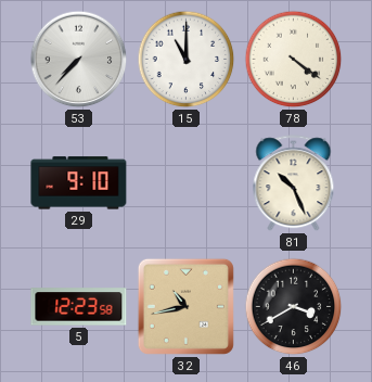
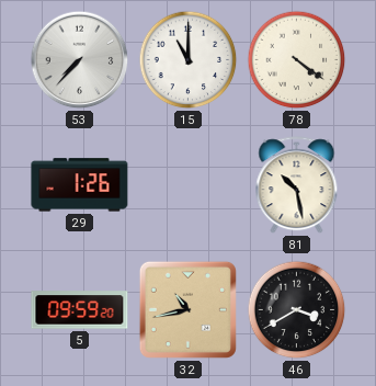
29: 9:10 -> 1:26
81: 10:26 -> 10:28
5: 12:23 -> 09:59
